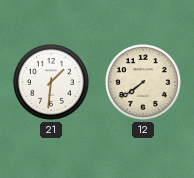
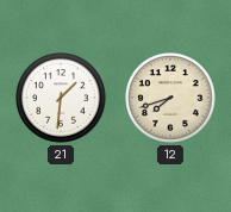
12: 7:39 -> 7:42
